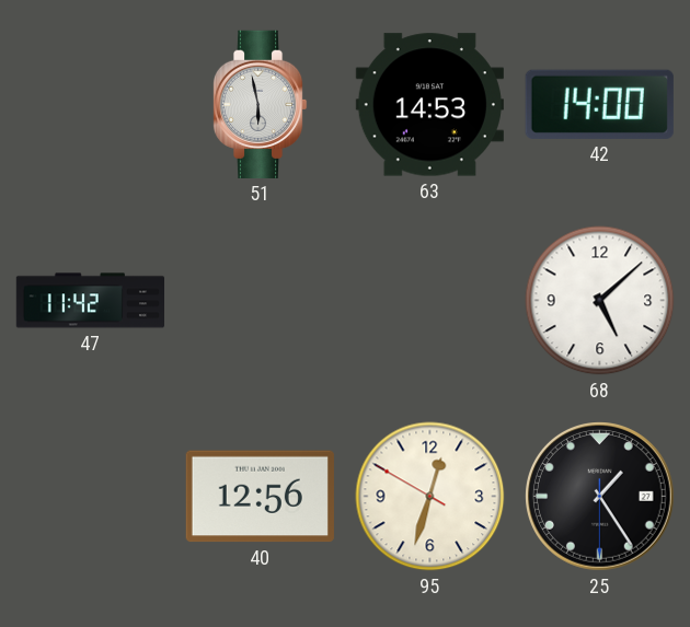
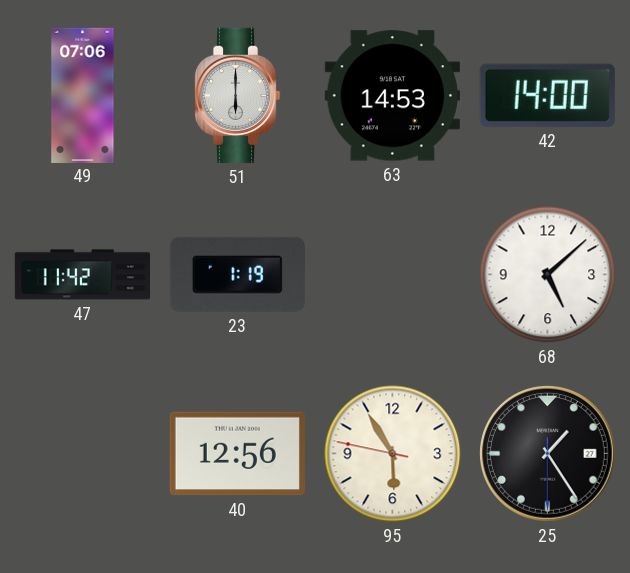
49: none -> 07:06
51: 5:58 -> 6:00
23: none -> 1:19
95: 12:32 -> 5:54
